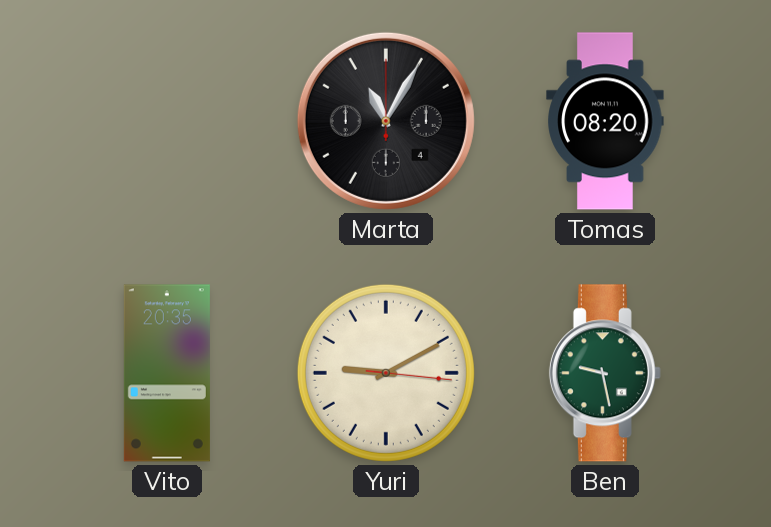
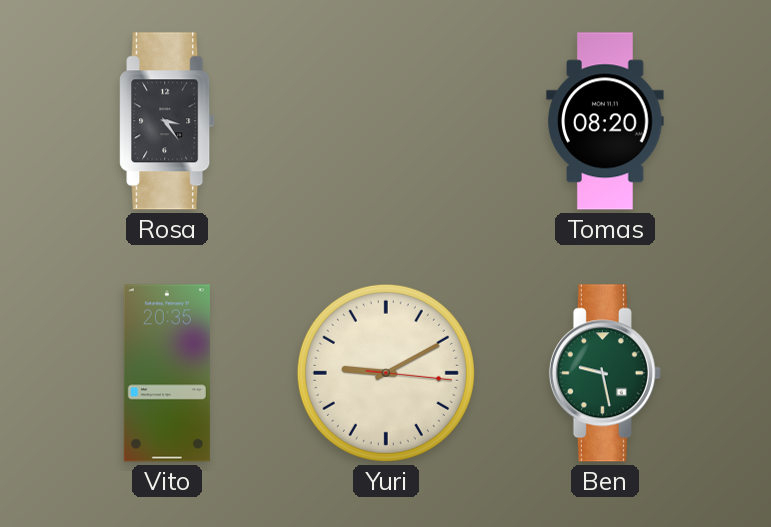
Rosa: none -> 3:24
Marta: 11:05 -> none
